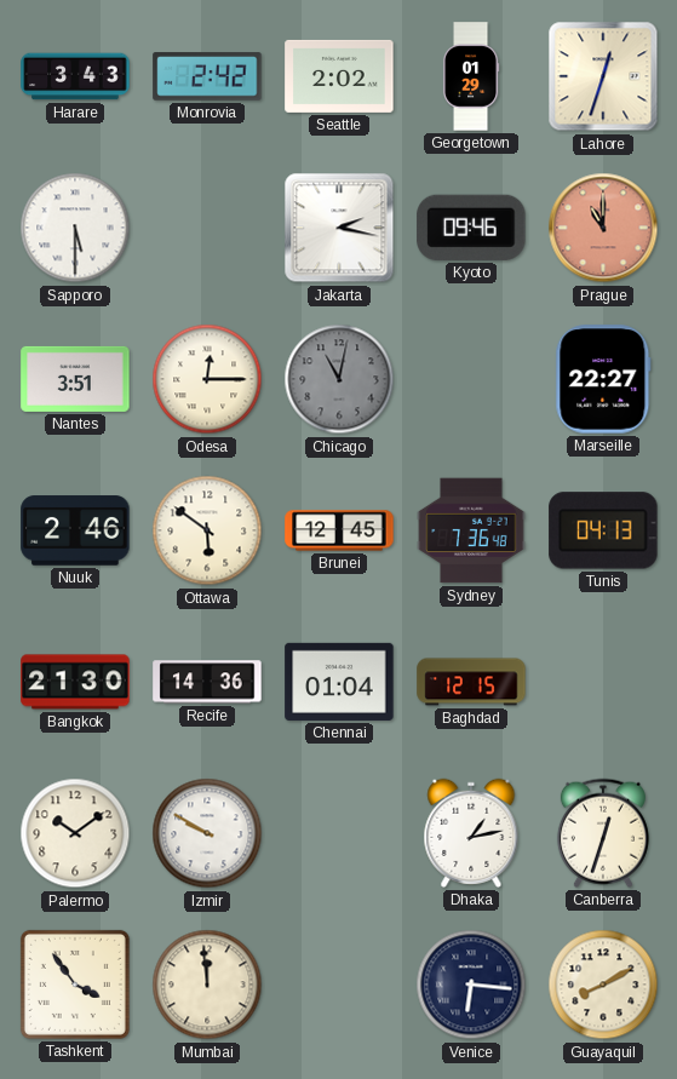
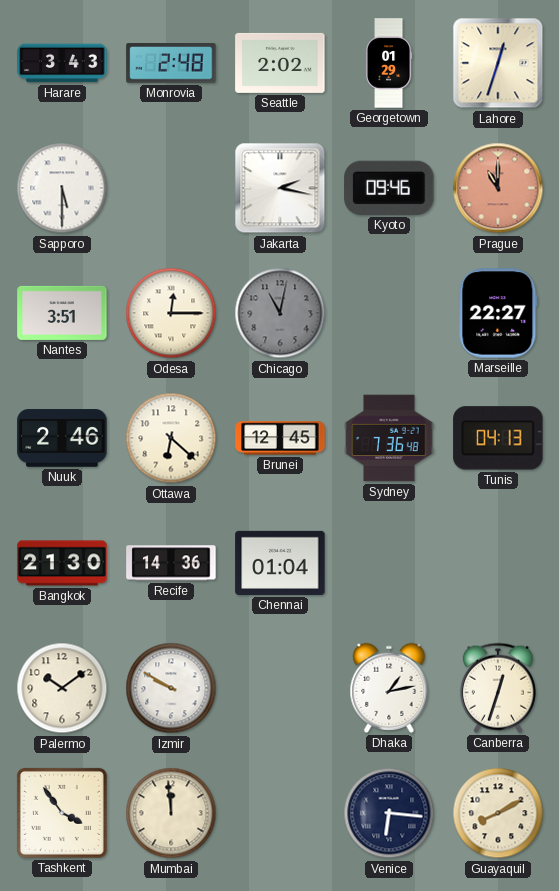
Monrovia: 2:42 -> 2:48
Ottawa: 5:51 -> 6:22
Baghdad: 12:15 -> none
